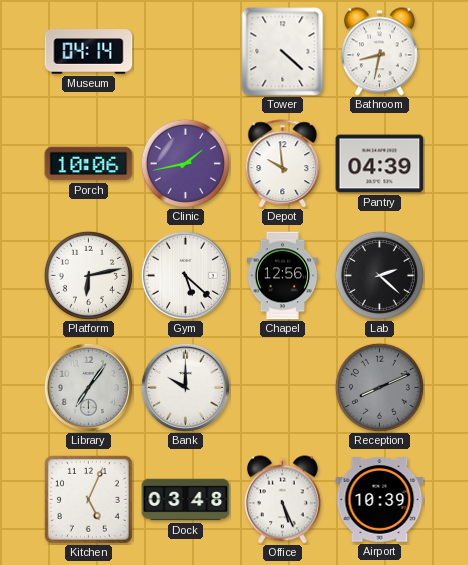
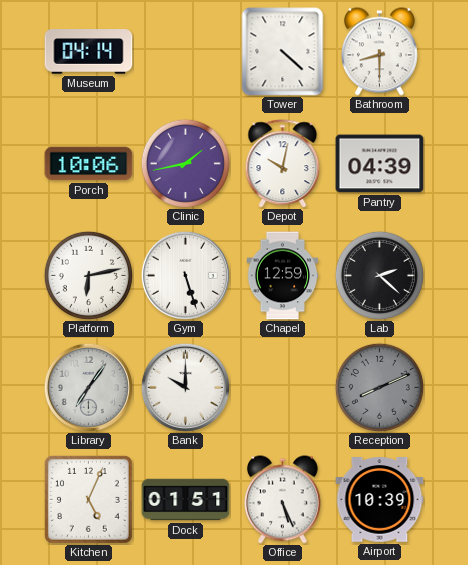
Bathroom: 8:32 -> 8:30
Depot: 9:59 -> 10:02
Gym: 5:22 -> 5:27
Chapel: 12:56 -> 12:59
Dock: 03:48 -> 01:51
